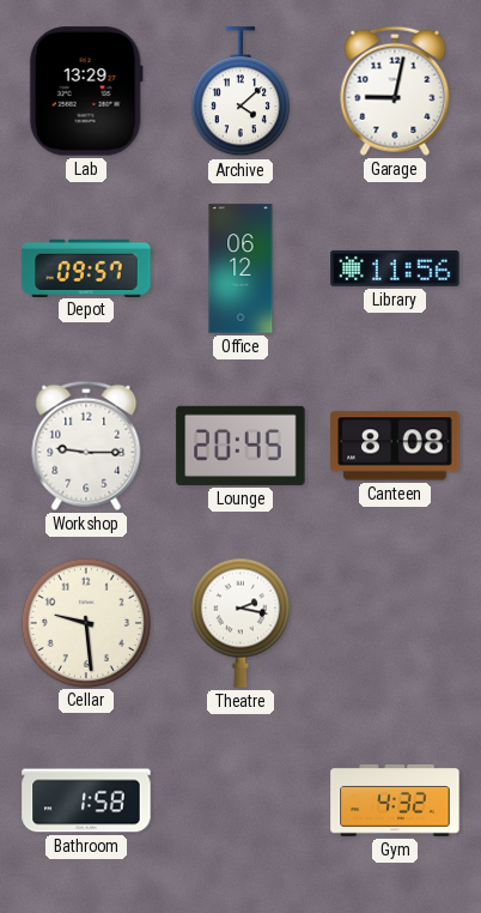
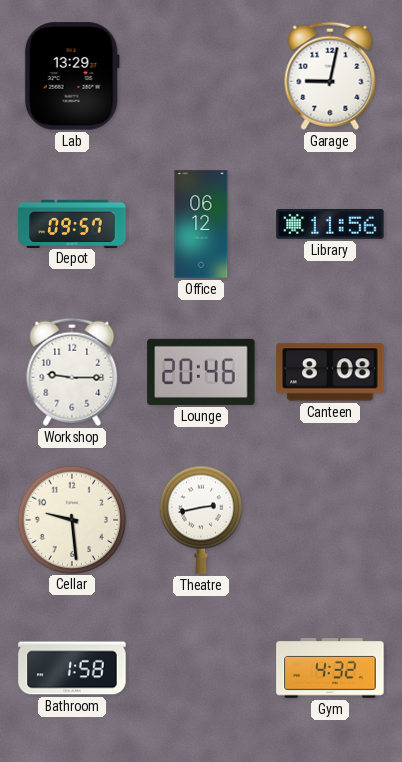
Archive: 4:08 -> none
Lounge: 20:45 -> 20:46
Theatre: 2:17 -> 2:43
